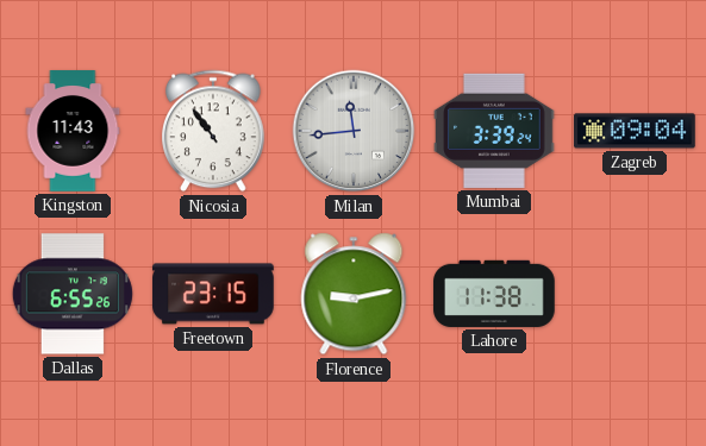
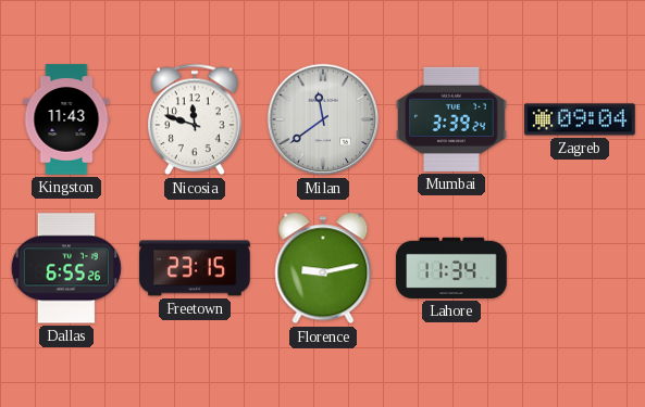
Nicosia: 10:54 -> 11:48
Milan: 11:44 -> 11:39
Lahore: 11:38 -> 11:34
